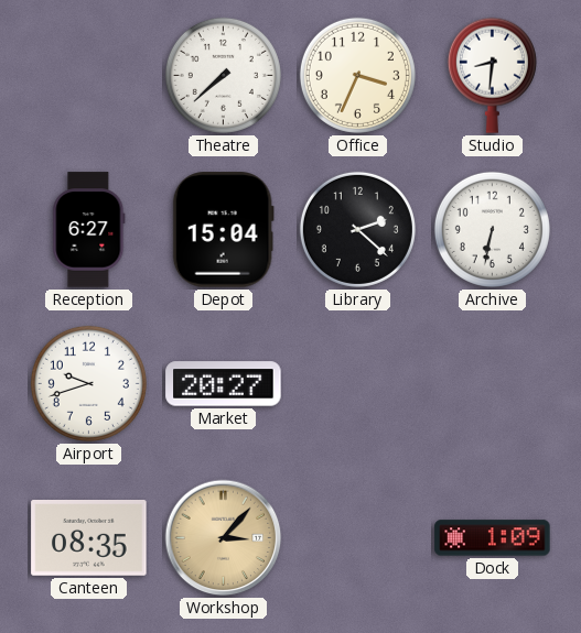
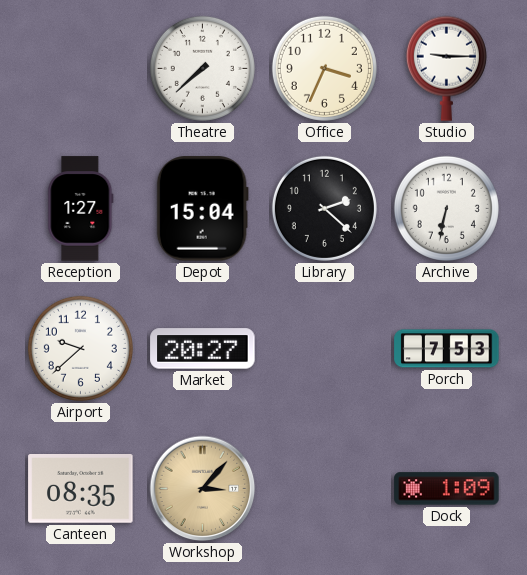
Studio: 8:31 -> 9:15
Reception: 6:27 -> 1:27
Airport: 9:42 -> 9:38
Porch: none -> 7:53
